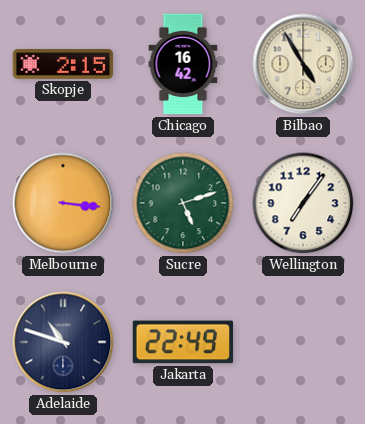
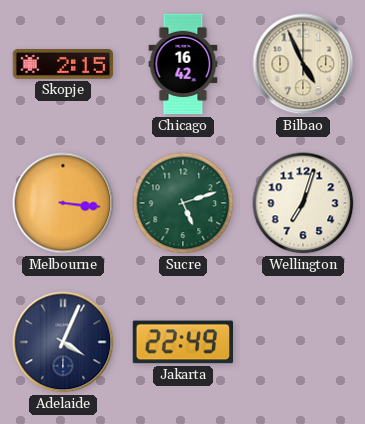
Bilbao: 4:55 -> 4:56
Wellington: 7:06 -> 7:03
Adelaide: 10:48 -> 4:04
